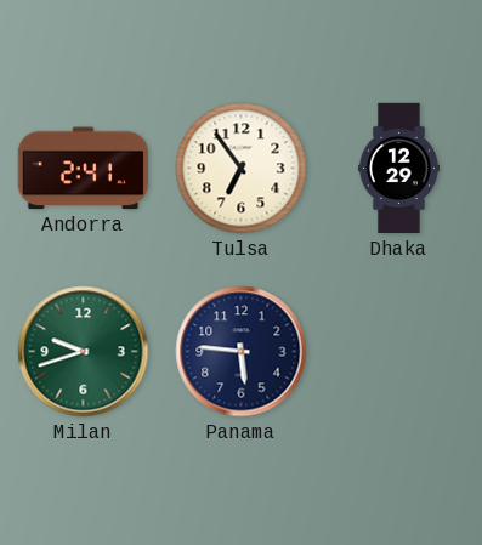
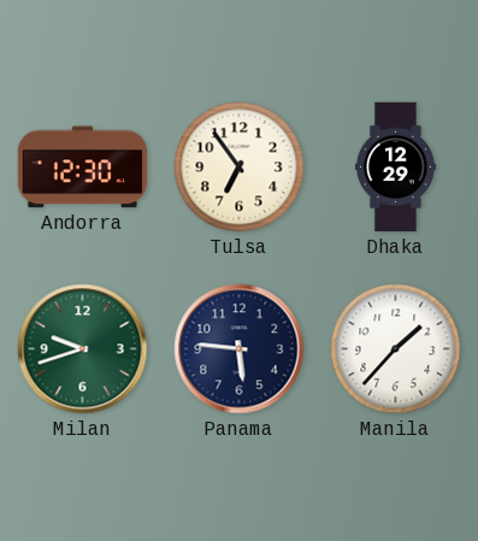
Andorra: 2:41 -> 12:30
Manila: none -> 1:37
